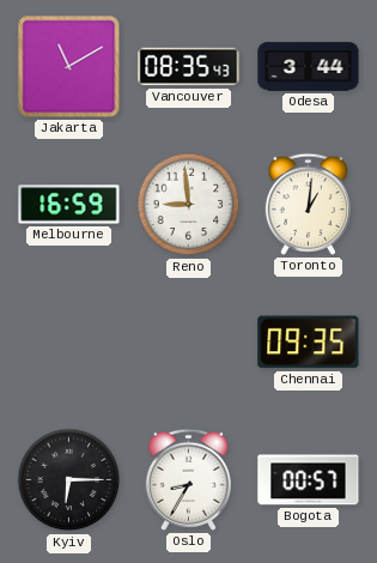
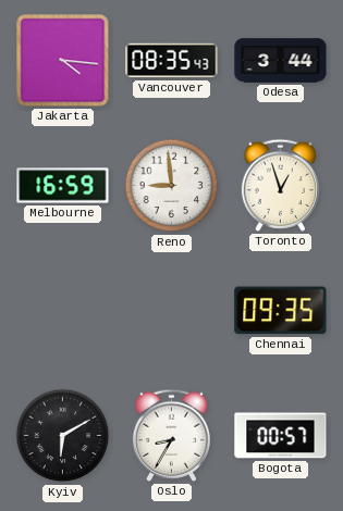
Jakarta: 11:10 -> 4:16
Toronto: 1:01 -> 12:57
Kyiv: 6:15 -> 6:10
